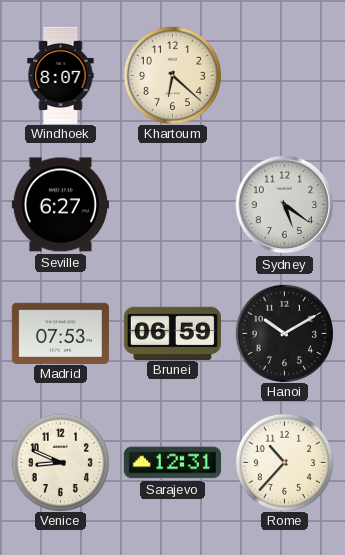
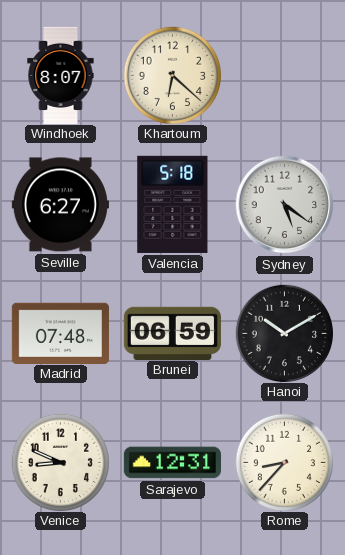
Valencia: none -> 5:18
Madrid: 07:53 -> 07:48
Rome: 10:37 -> 8:37
